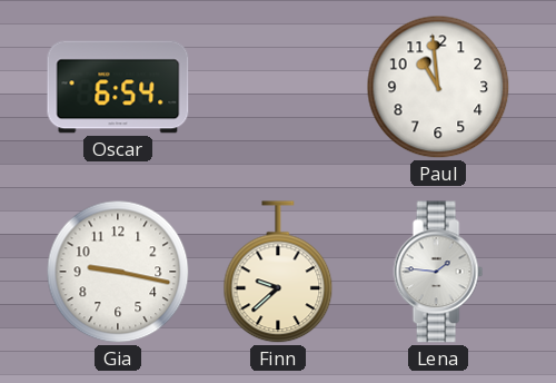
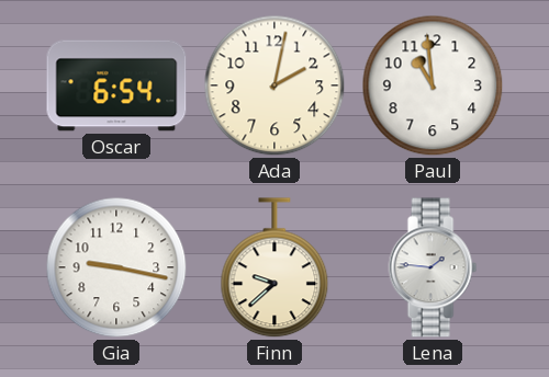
Ada: none -> 2:02
